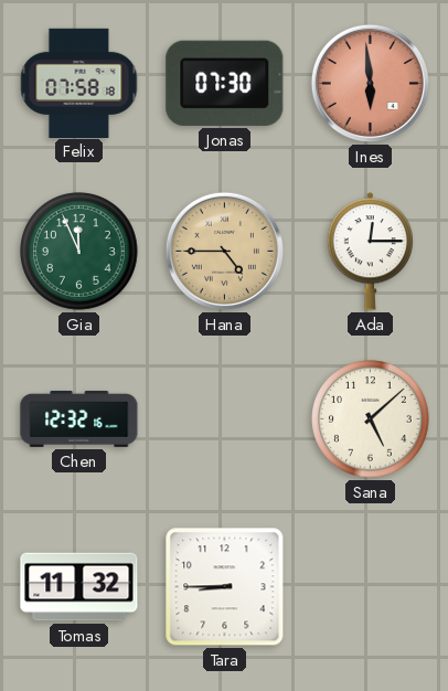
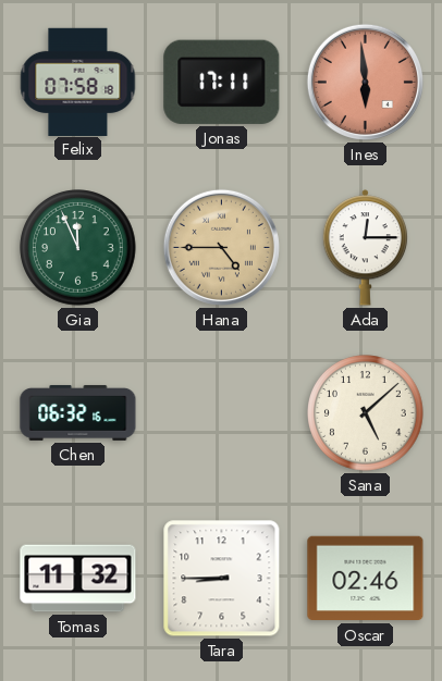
Jonas: 07:30 -> 17:11
Chen: 12:32 -> 06:32
Oscar: none -> 02:46
